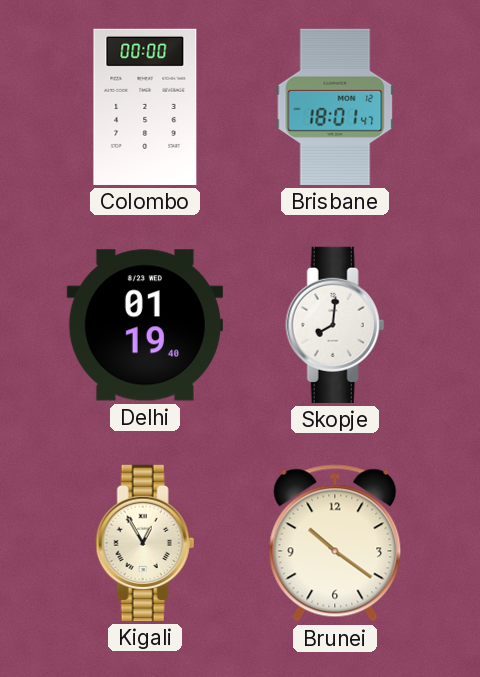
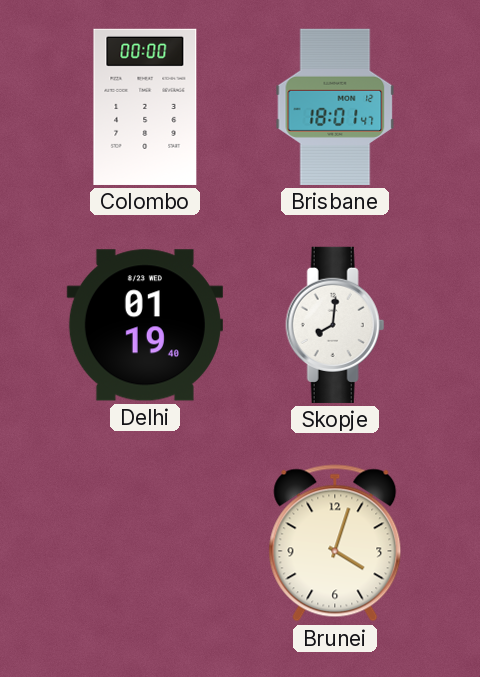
Kigali: 12:55 -> none
Brunei: 10:21 -> 4:03
